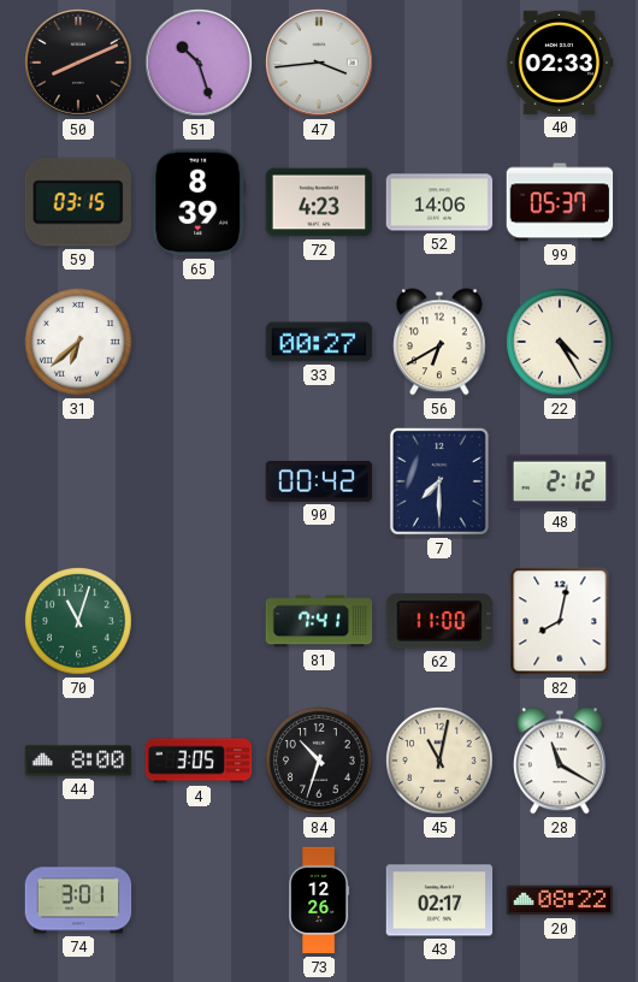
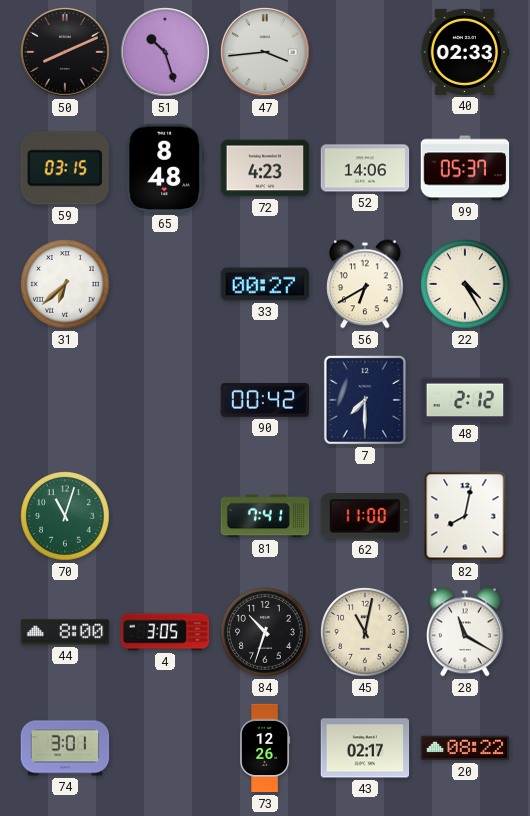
65: 8:39 -> 8:48
